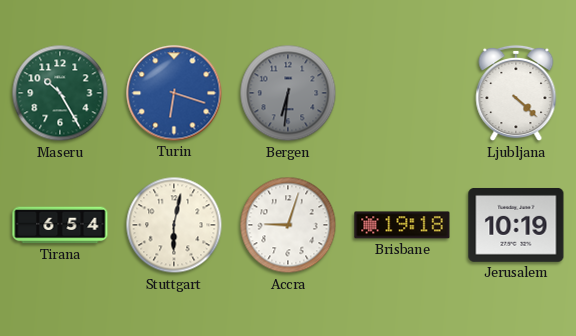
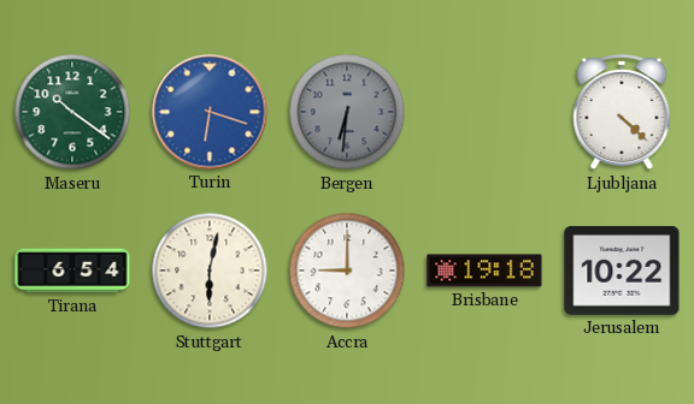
Maseru: 10:25 -> 10:21
Accra: 9:03 -> 9:00
Jerusalem: 10:19 -> 10:22
